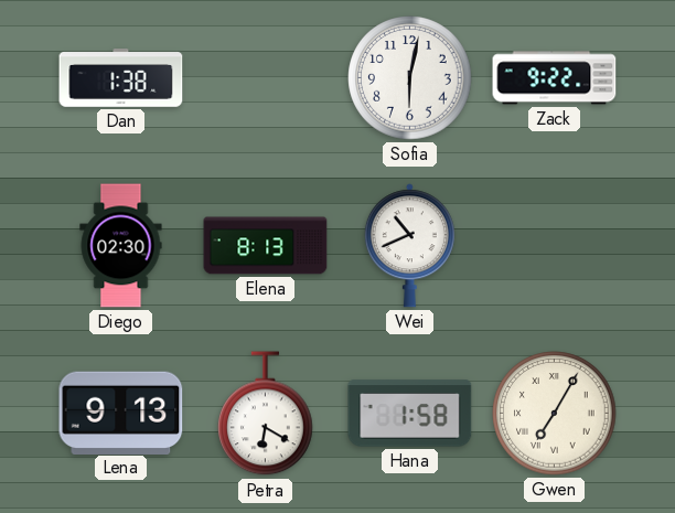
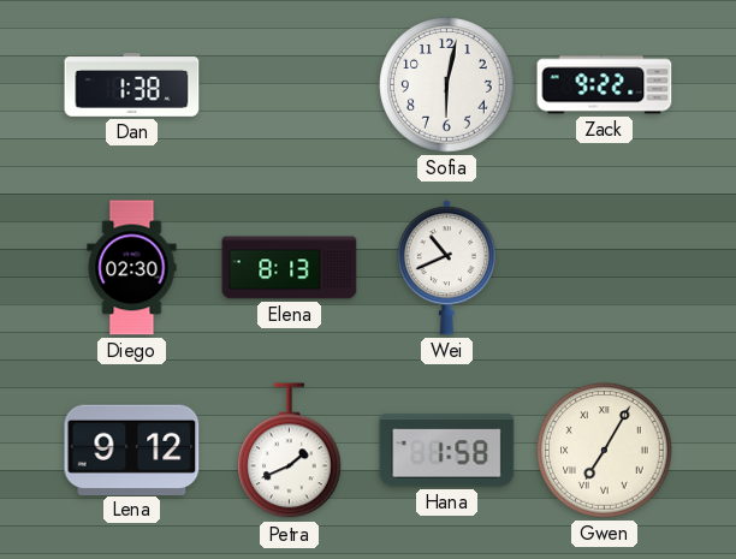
Lena: 9:13 -> 9:12
Petra: 6:20 -> 1:41
